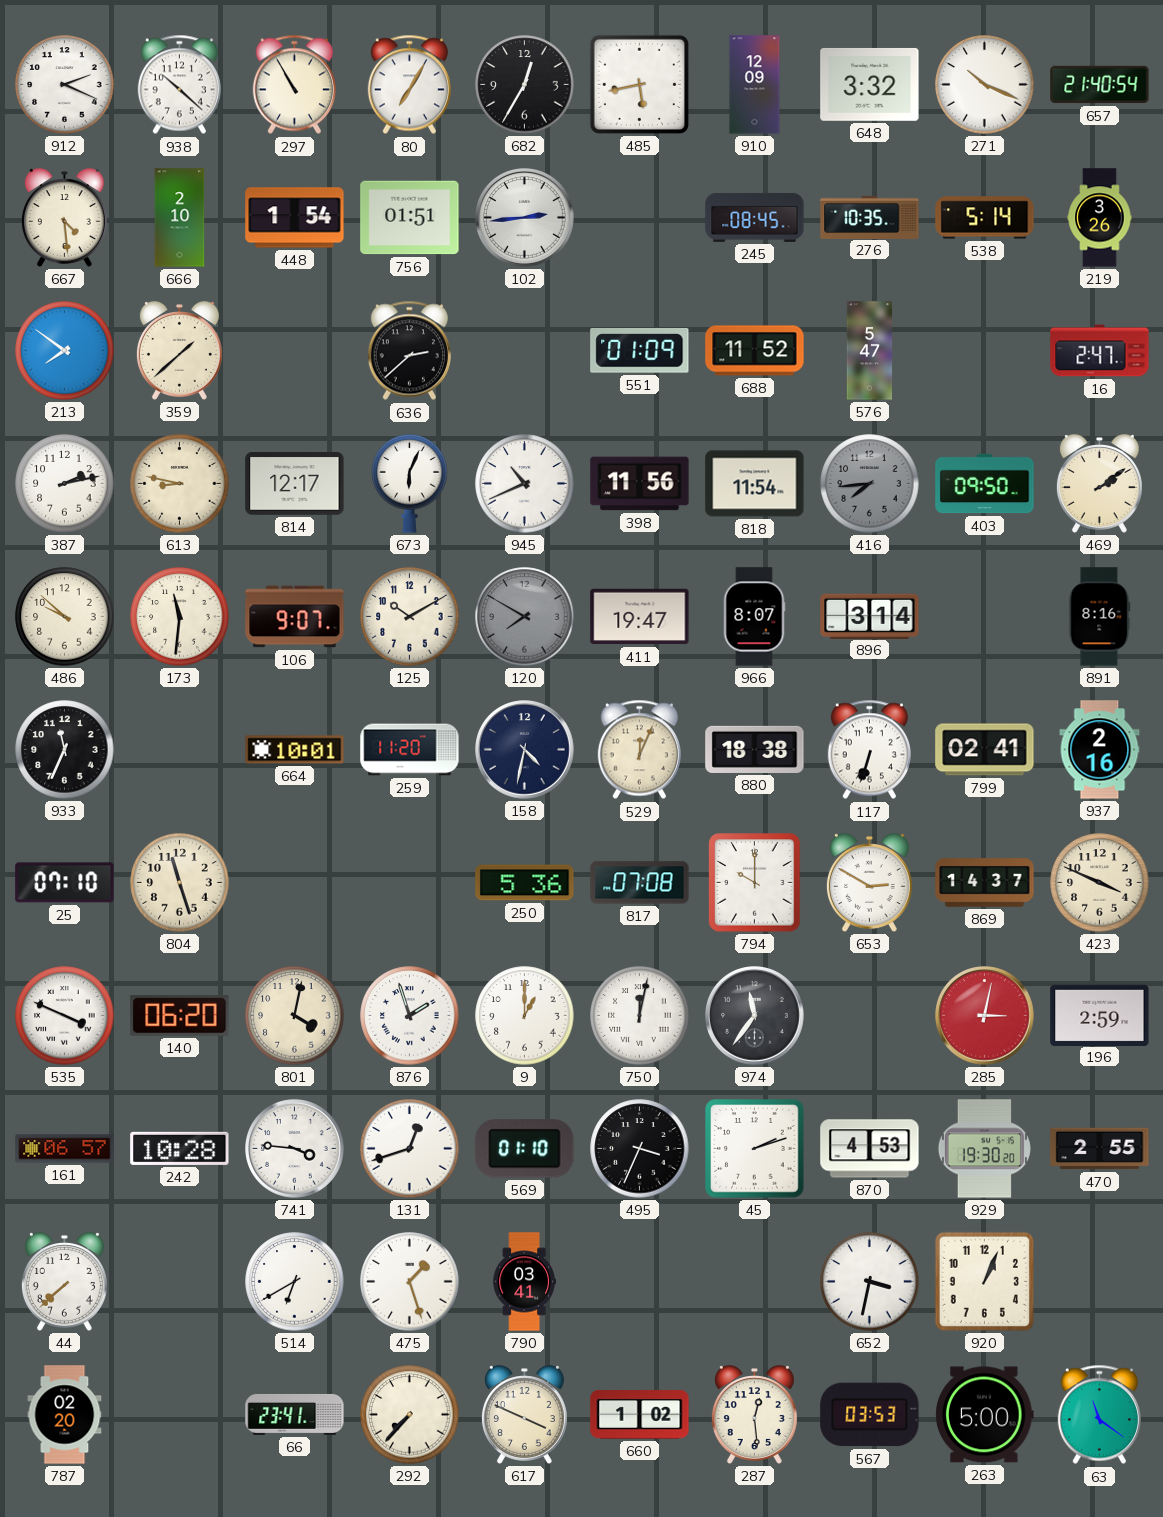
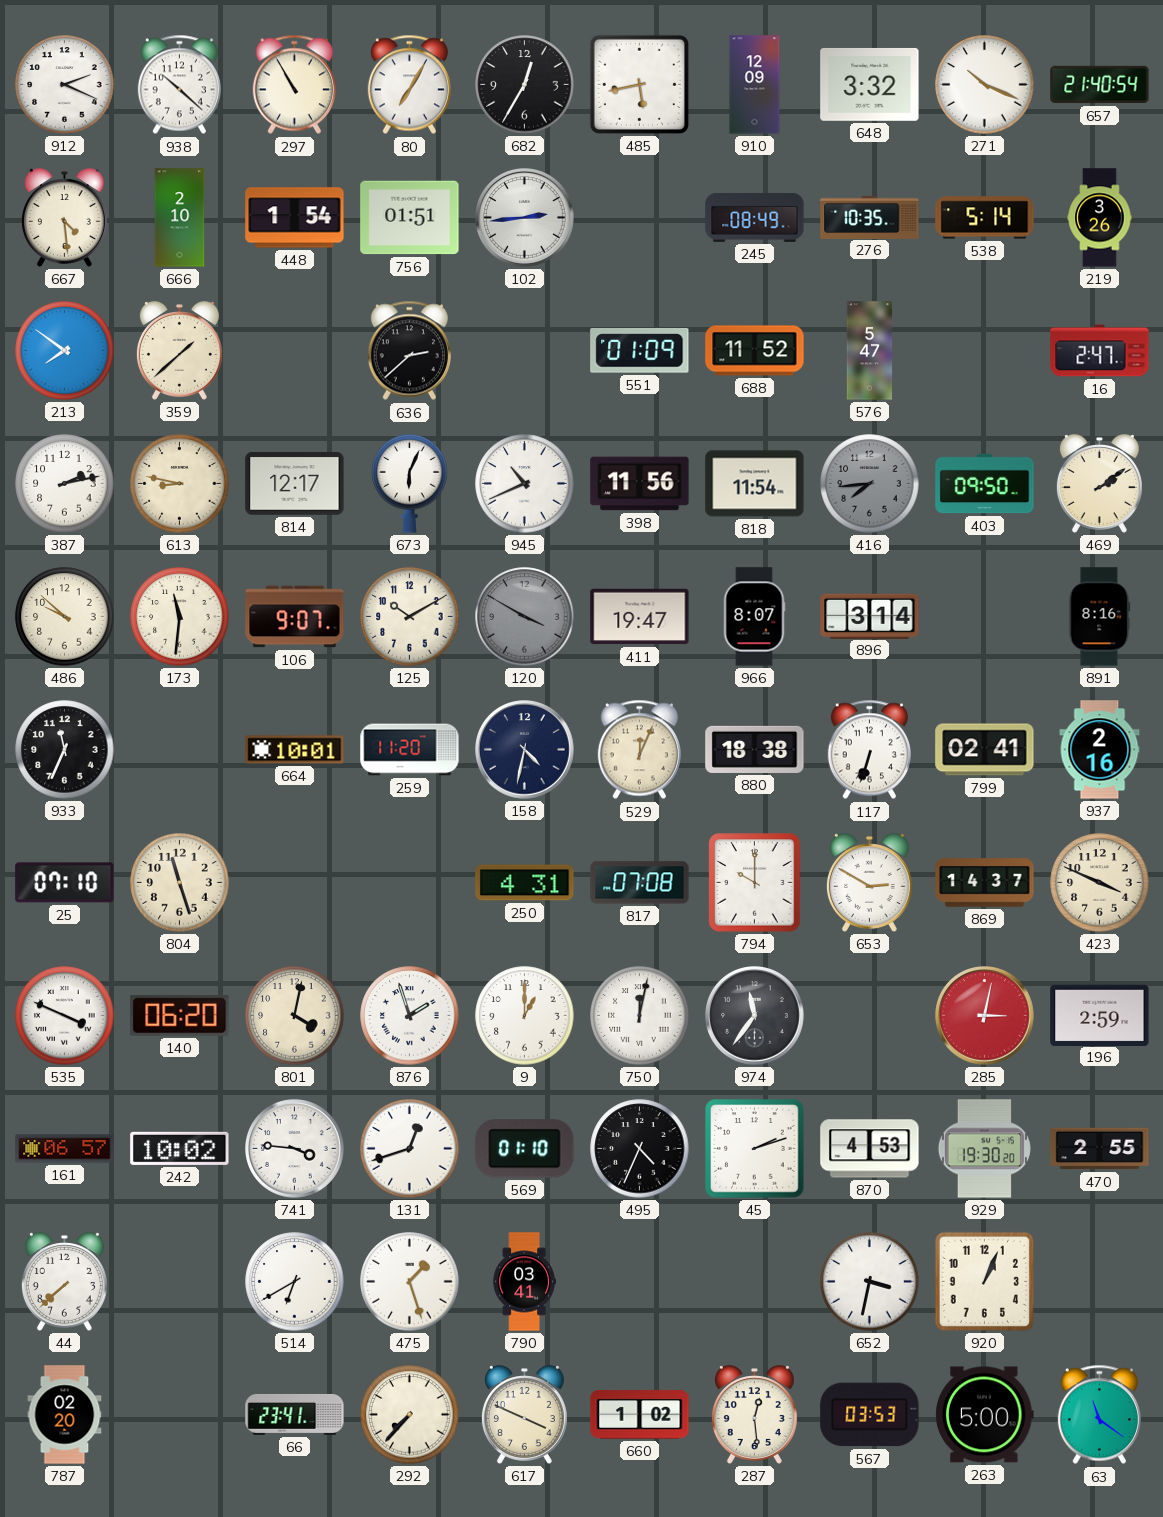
245: 08:45 -> 08:49
120: 7:50 -> 3:50
250: 5:36 -> 4:31
242: 10:28 -> 10:02
495: 3:34 -> 4:34
